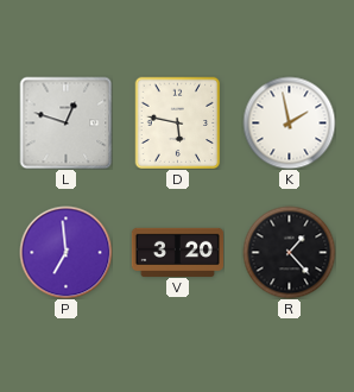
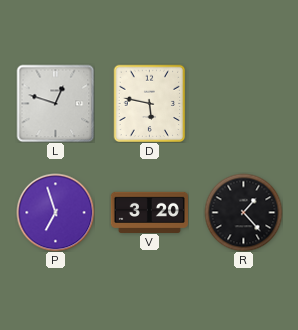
K: 1:58 -> none
P: 6:59 -> 6:57
